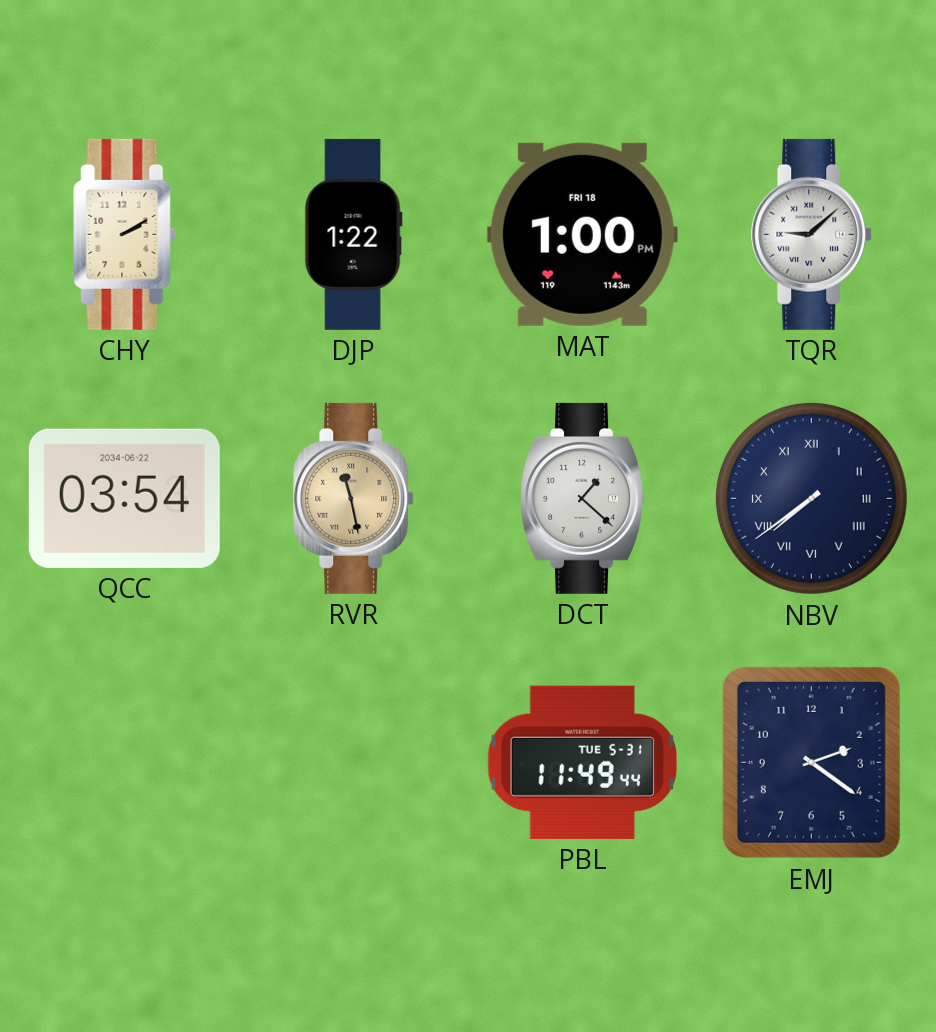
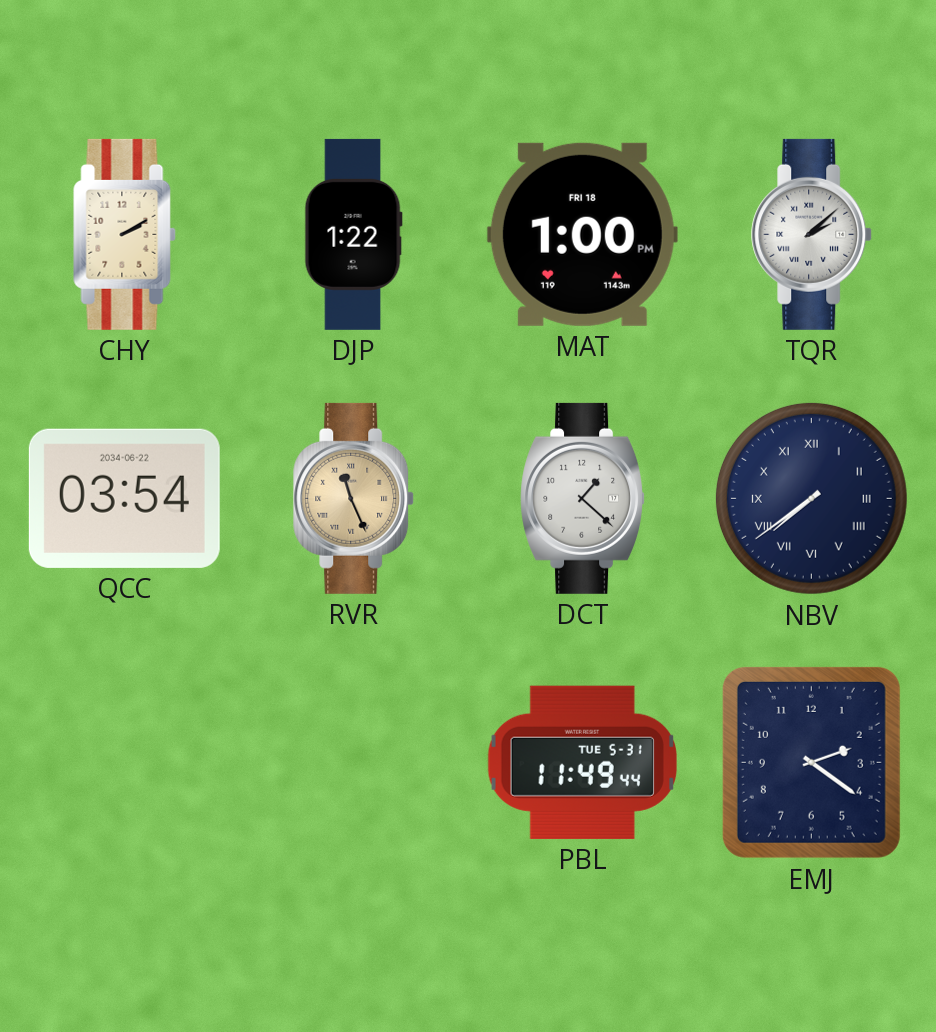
TQR: 9:08 -> 2:08
RVR: 11:28 -> 11:26
